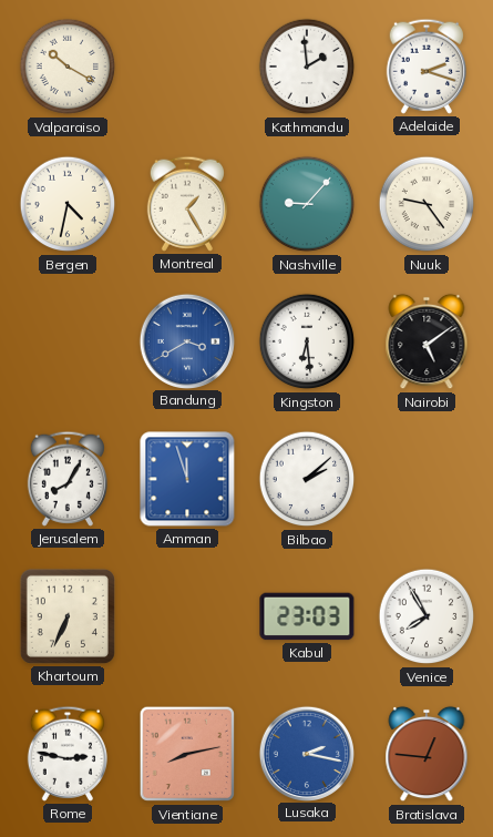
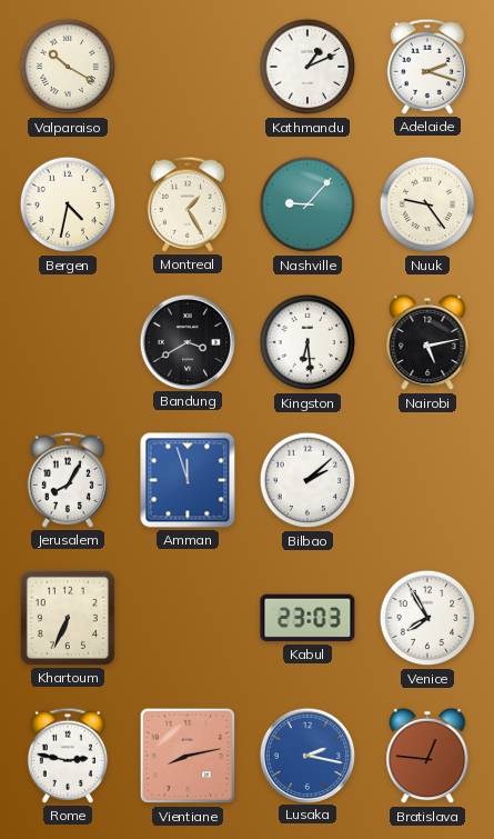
Kathmandu: 1:59 -> 1:11
Bandung dial: blue -> black
Nairobi: 5:09 -> 5:13
